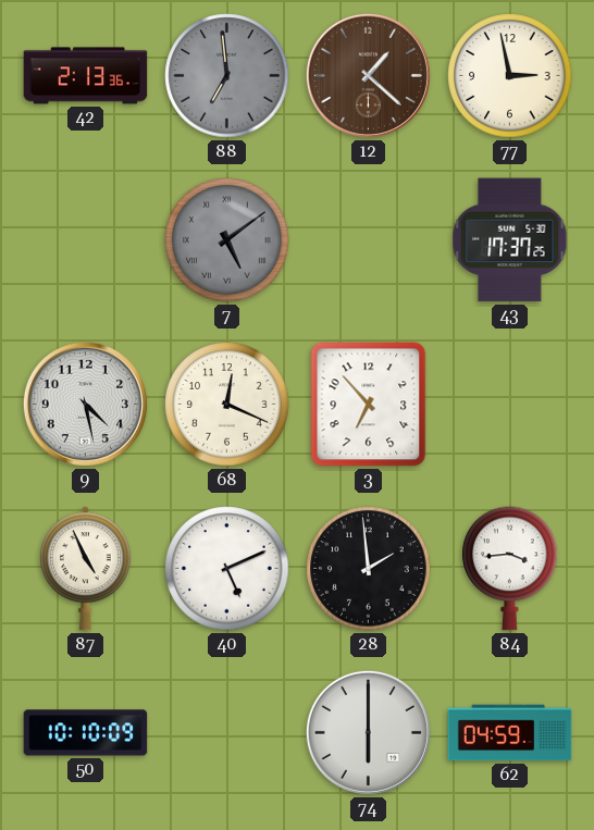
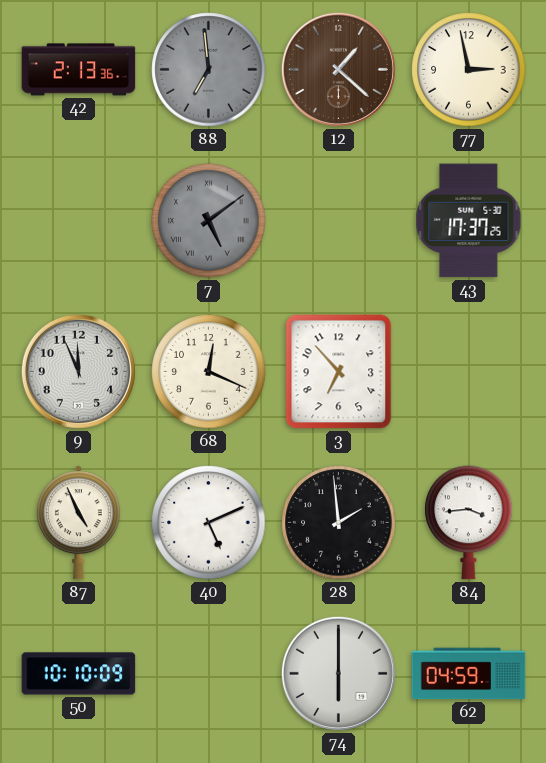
9: 4:28 -> 11:56
